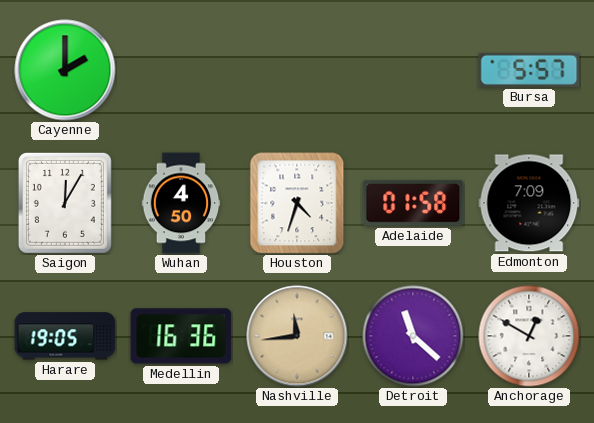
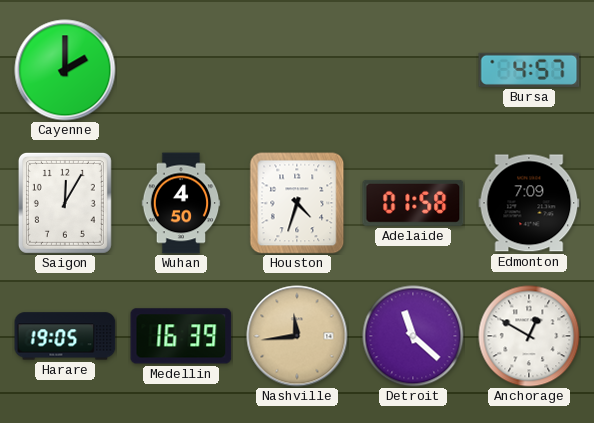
Bursa: 5:57 -> 4:57
Medellin: 16:36 -> 16:39
